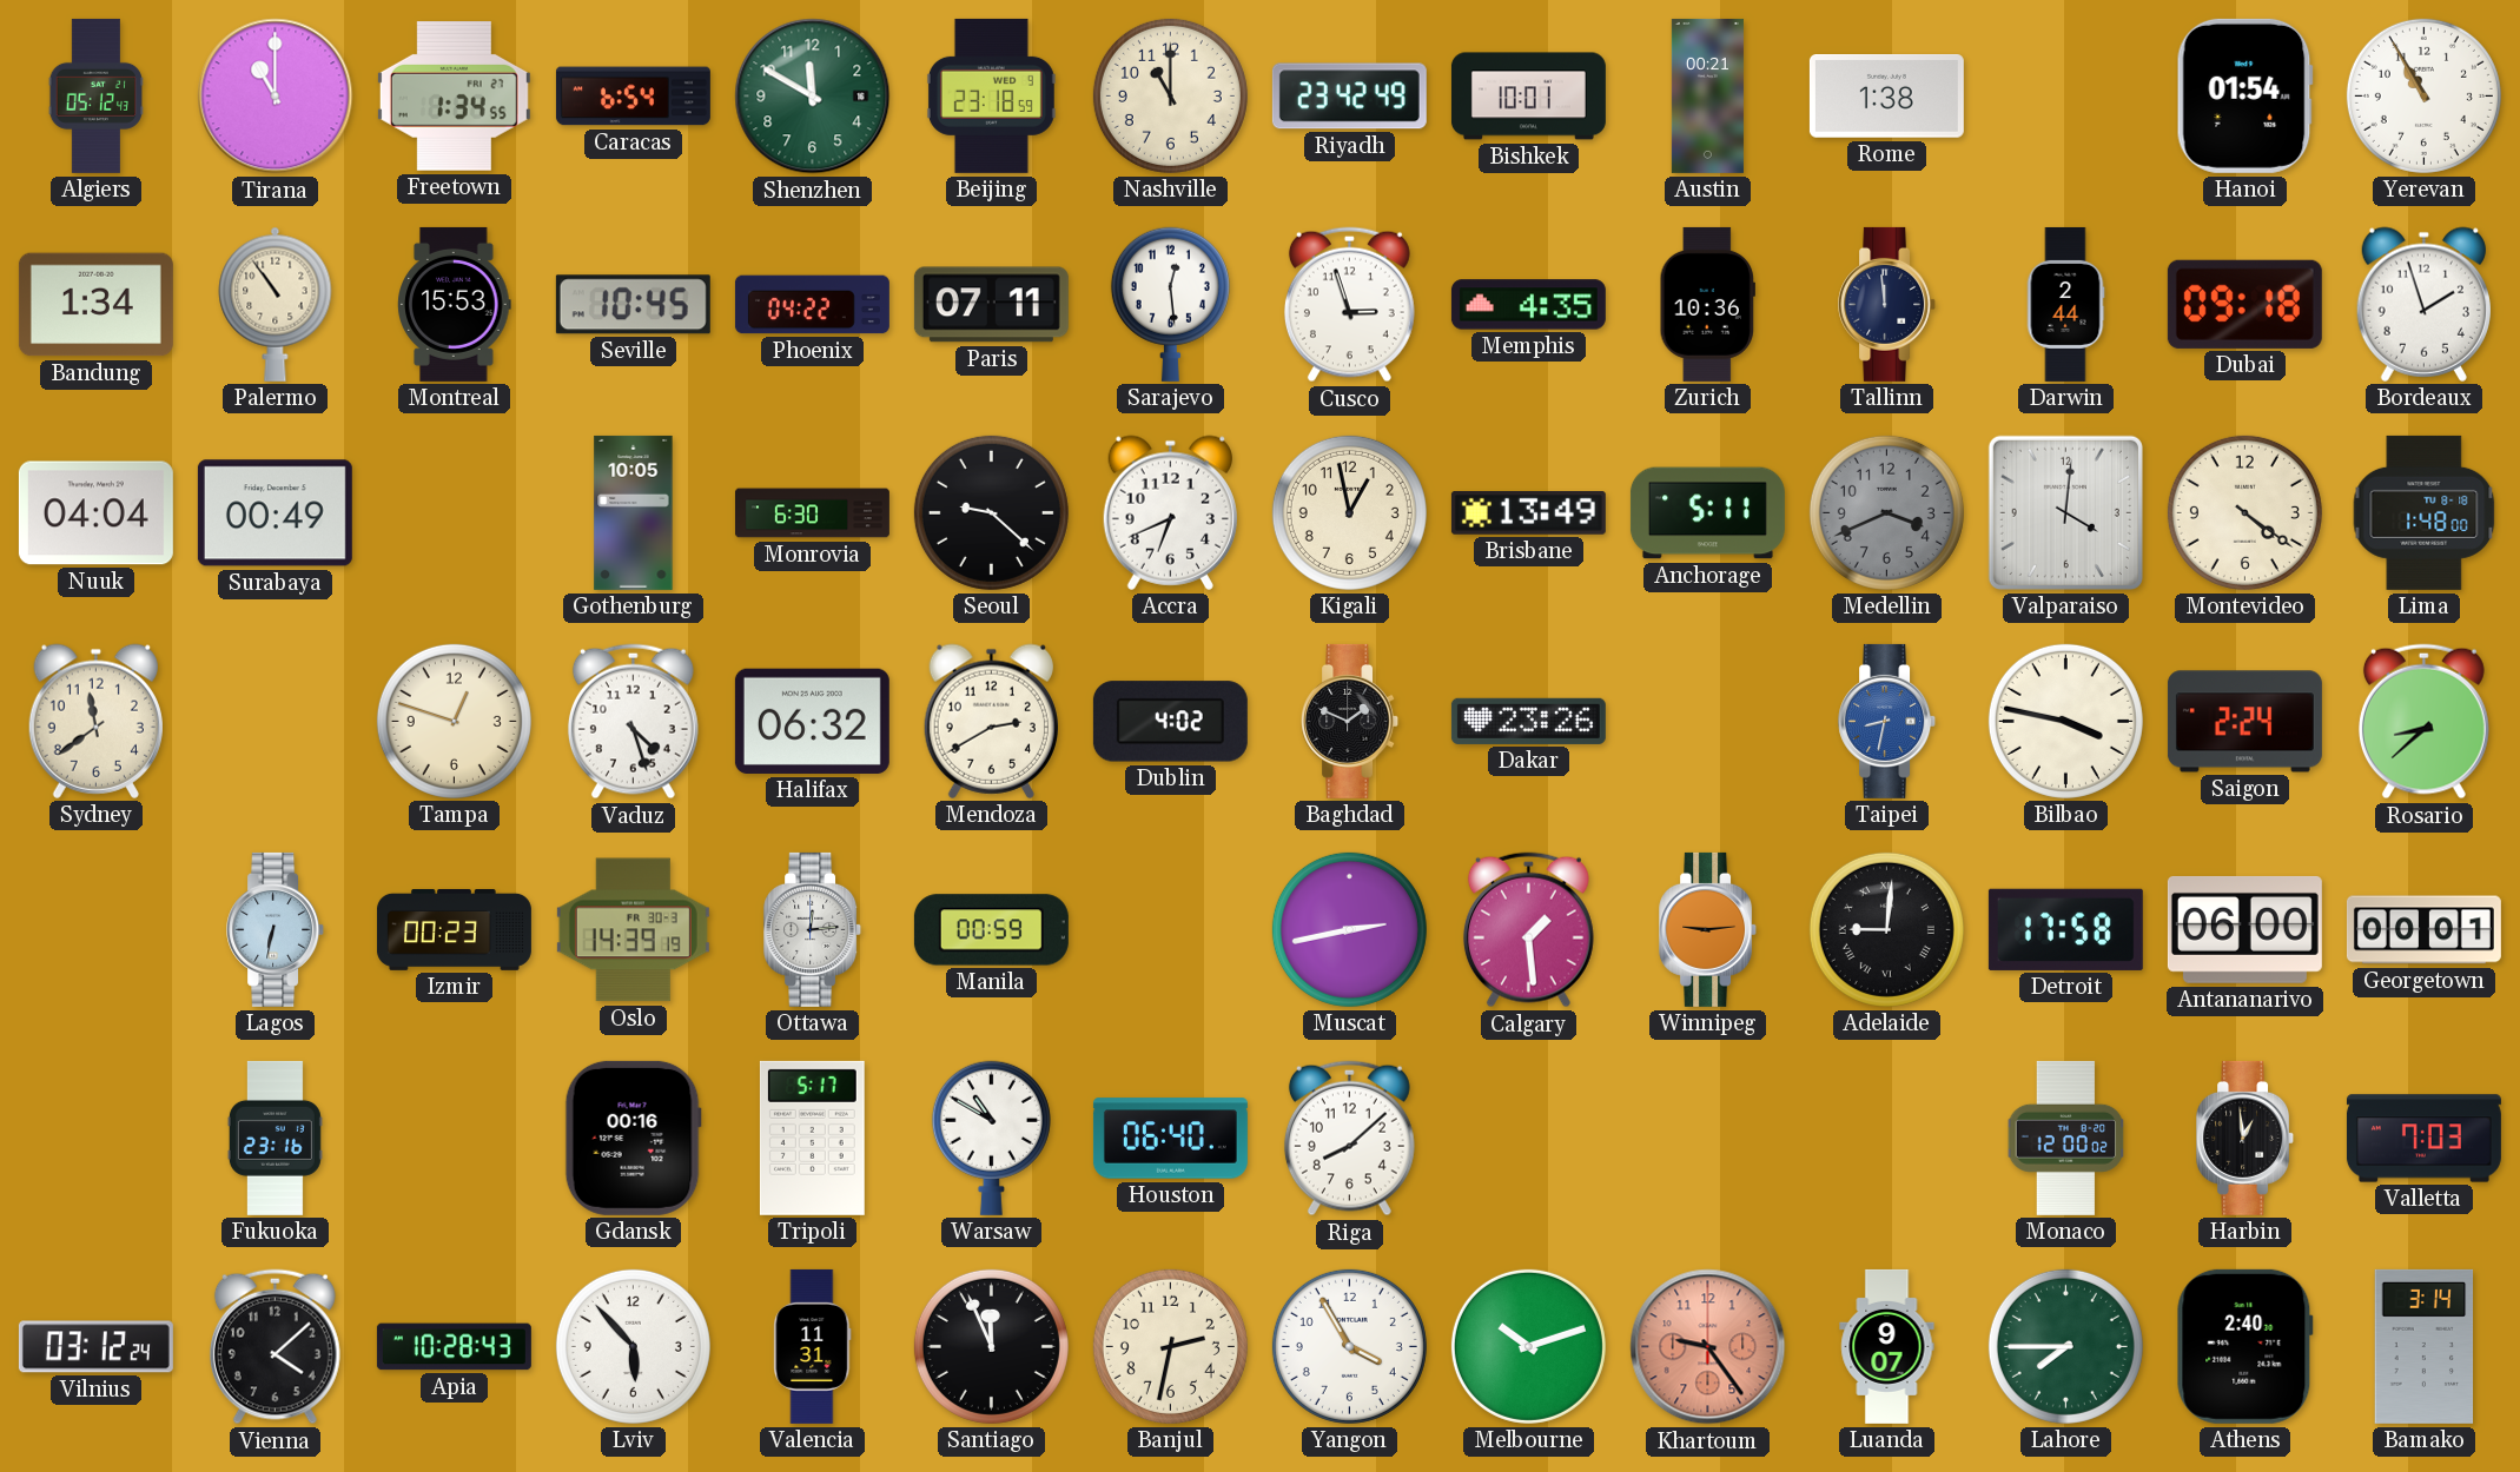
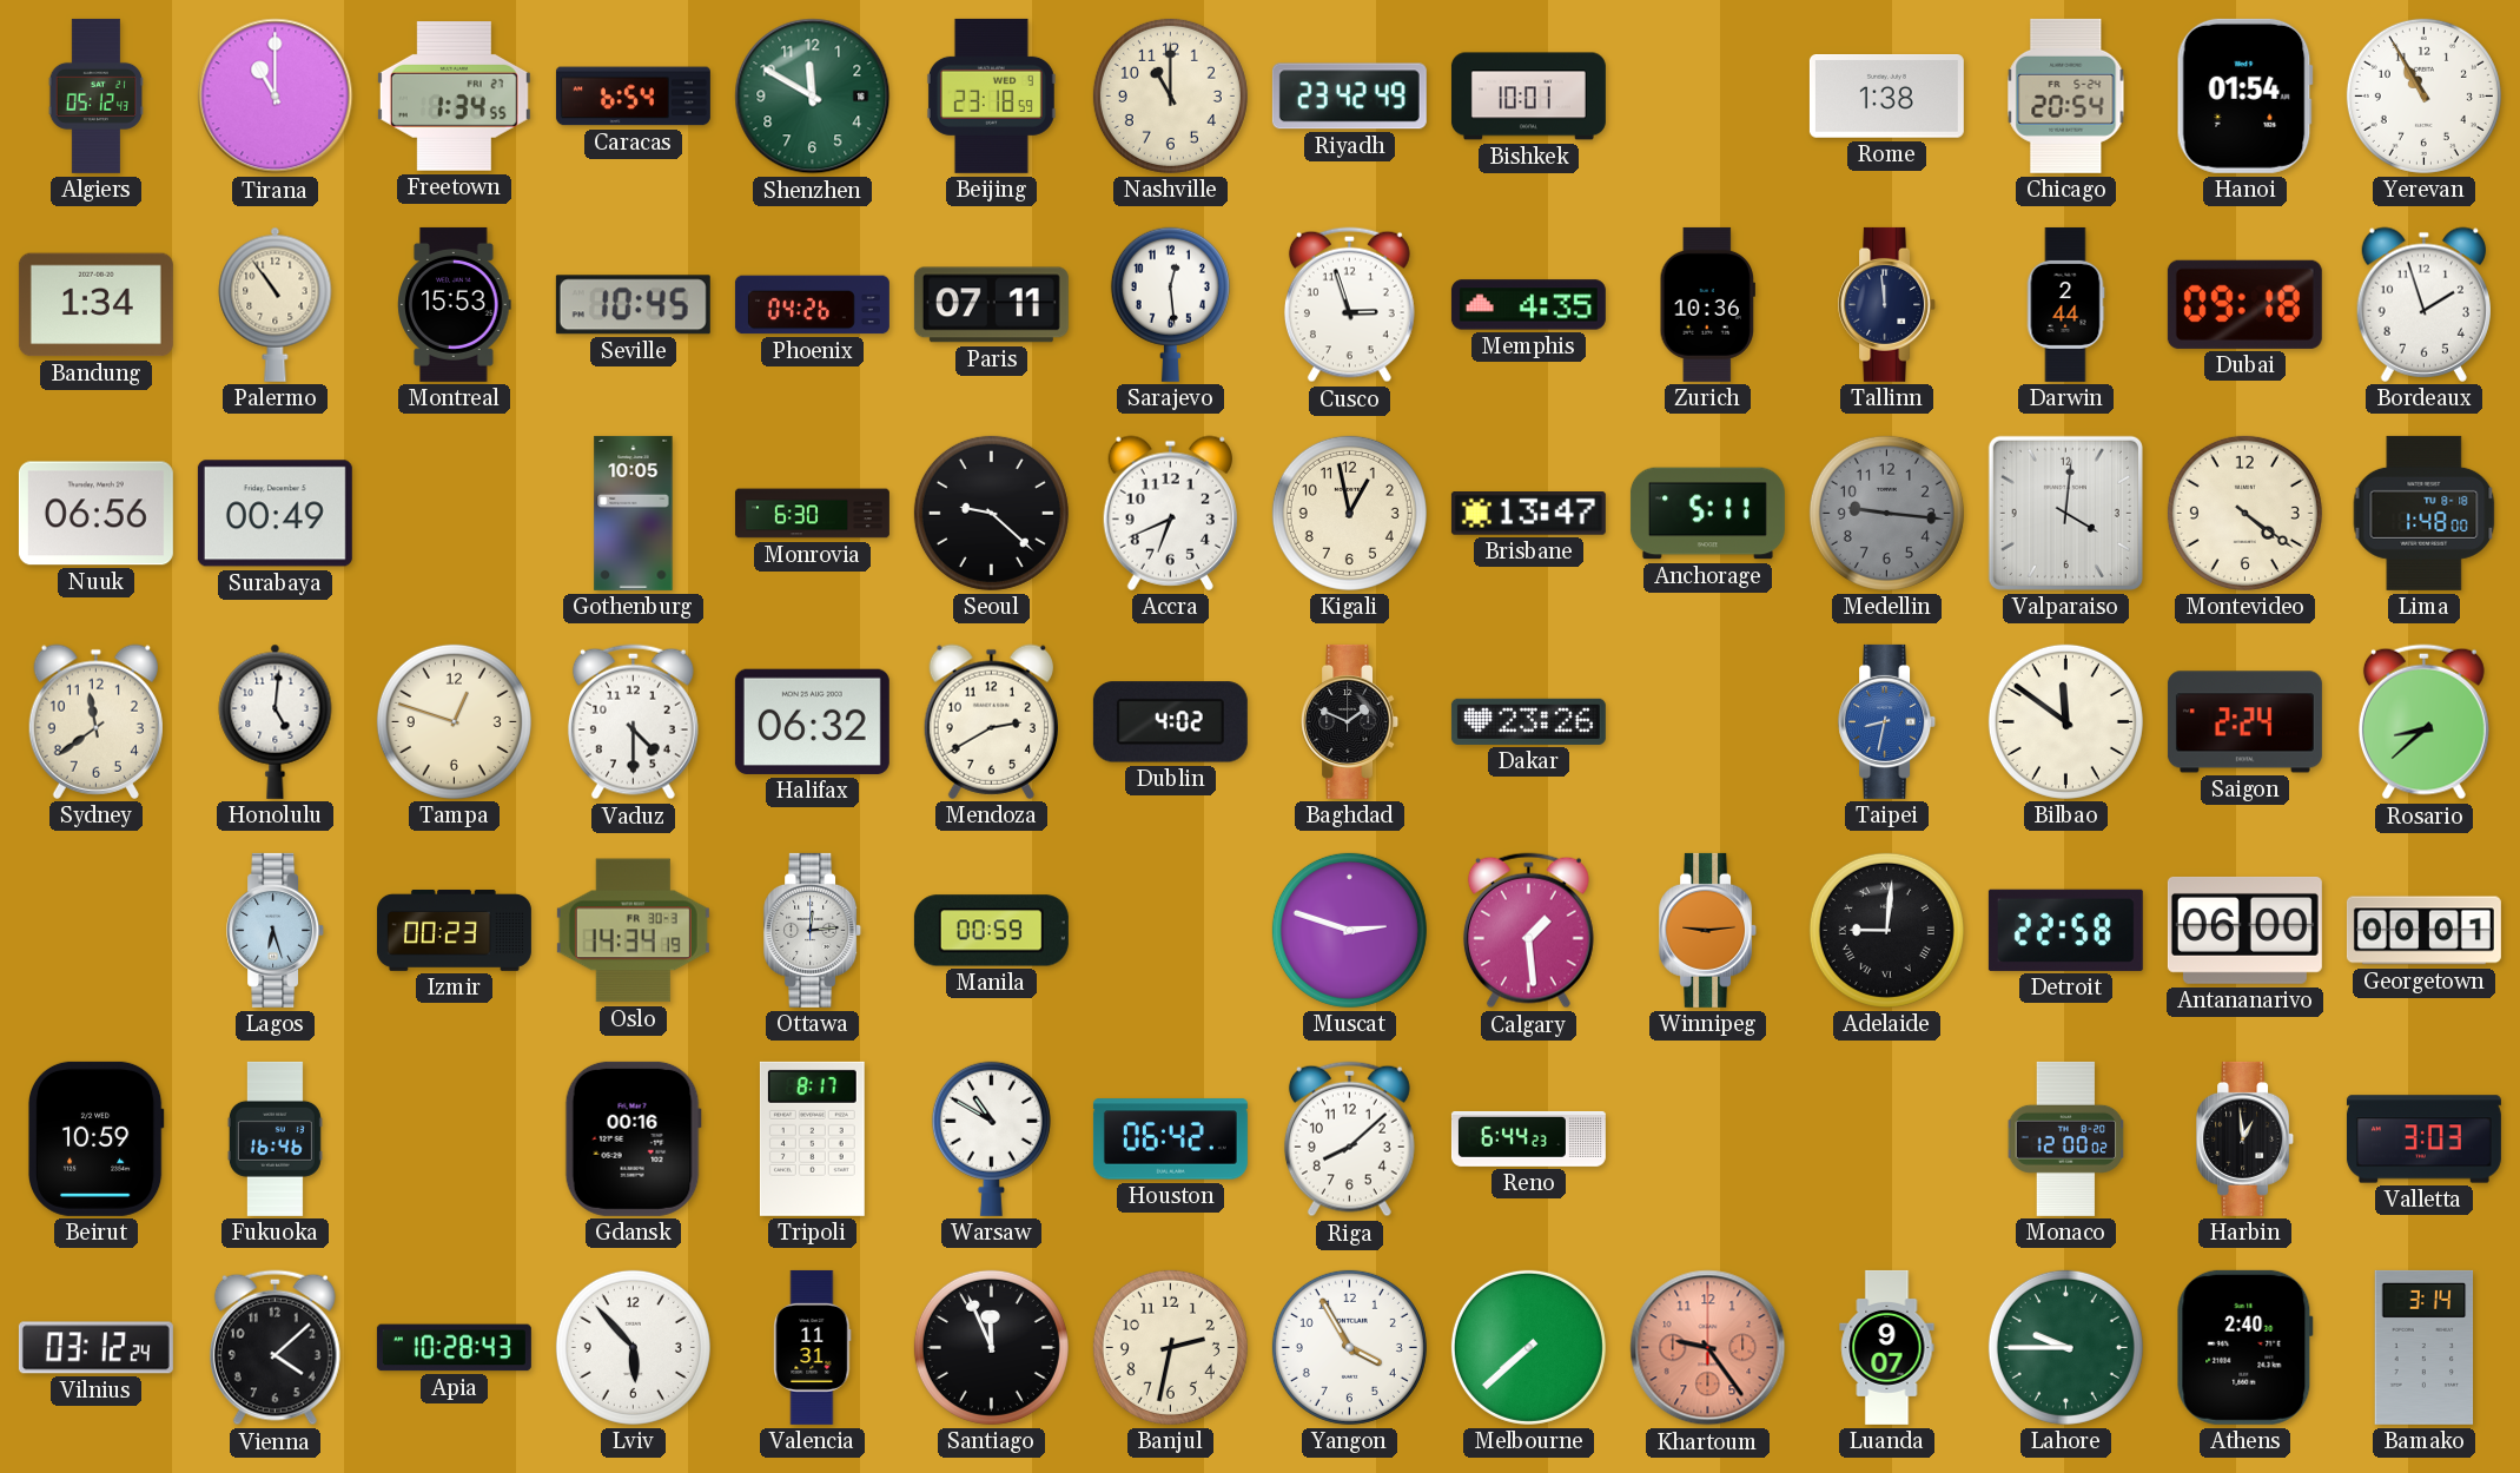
Austin: 00:21 -> none
Chicago: none -> 20:54
Phoenix: 04:22 -> 04:26
Nuuk: 04:04 -> 06:56
Brisbane: 13:49 -> 13:47
Medellin: 3:41 -> 9:16
Honolulu: none -> 5:01
Vaduz: 4:27 -> 4:30
Bilbao: 3:47 -> 11:51
Lagos: 6:32 -> 6:27
Oslo: 14:39 -> 14:34
Muscat: 2:43 -> 2:48
Detroit: 17:58 -> 22:58
Beirut: none -> 10:59
Fukuoka: 23:16 -> 16:46
Tripoli: 5:17 -> 8:17
Houston: 06:40 -> 06:42
Reno: none -> 6:44
Valletta: 7:03 -> 3:03
Melbourne: 10:12 -> 7:38
Lahore: 7:45 -> 9:45
